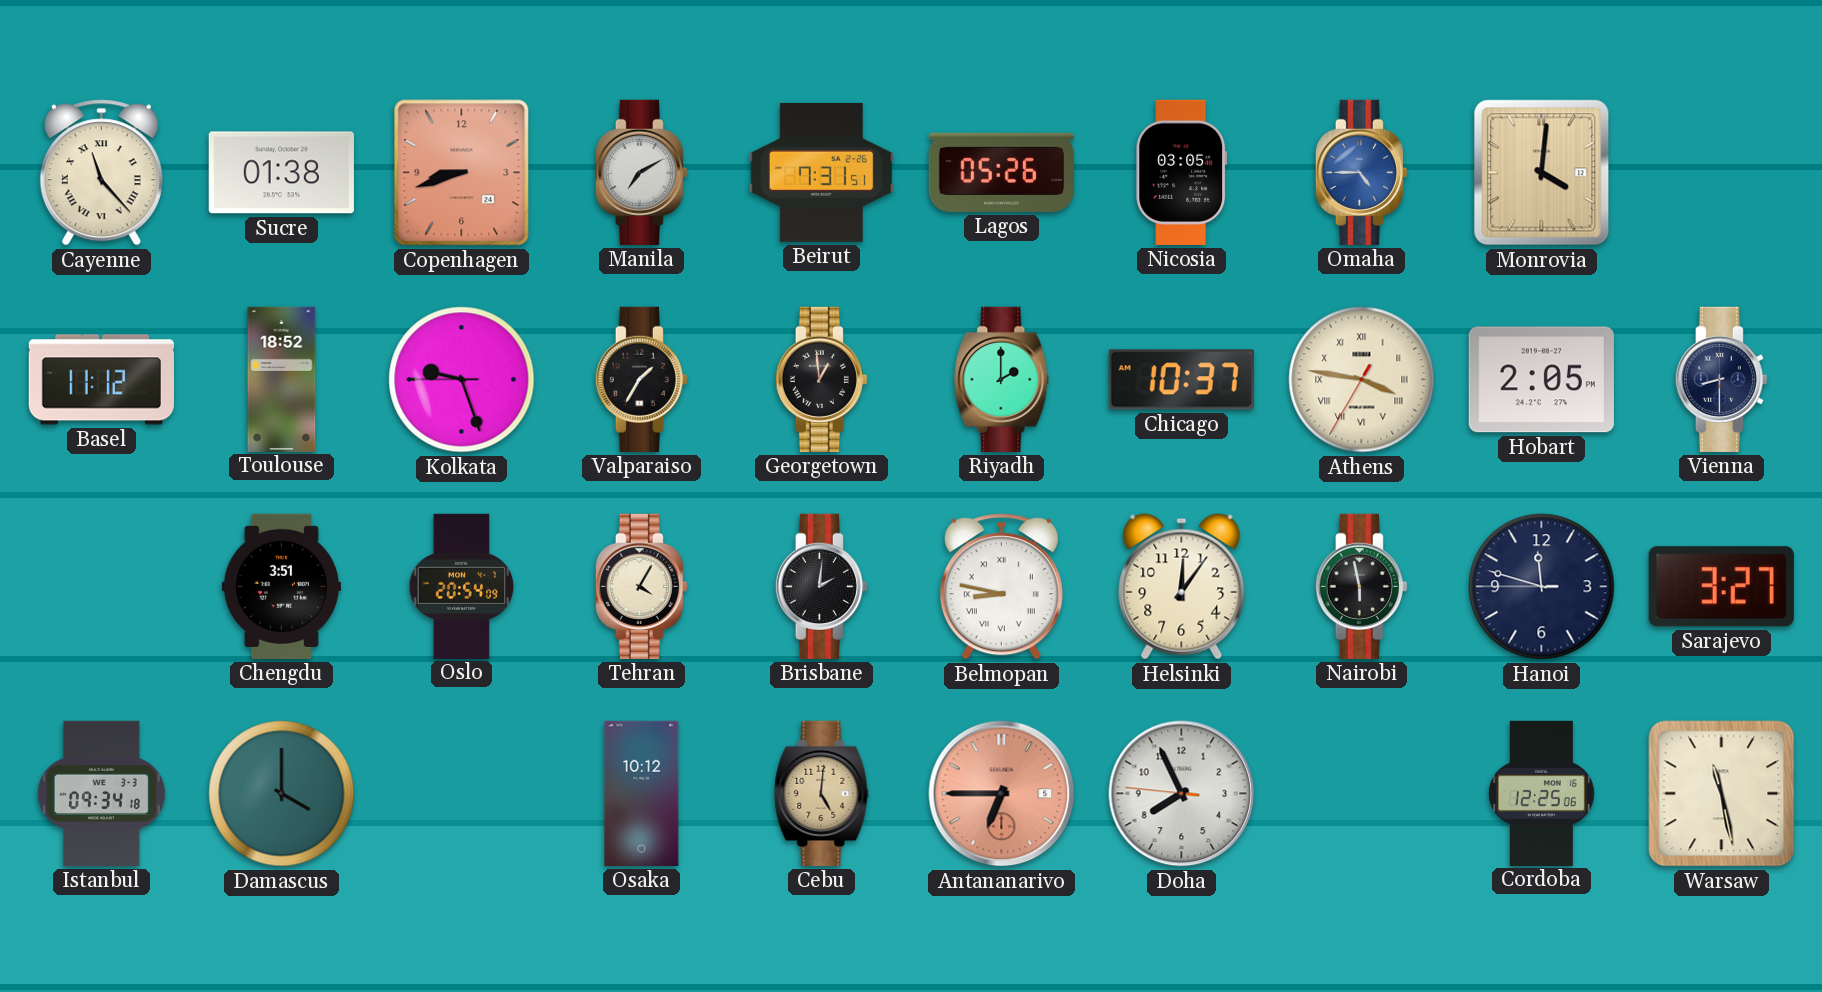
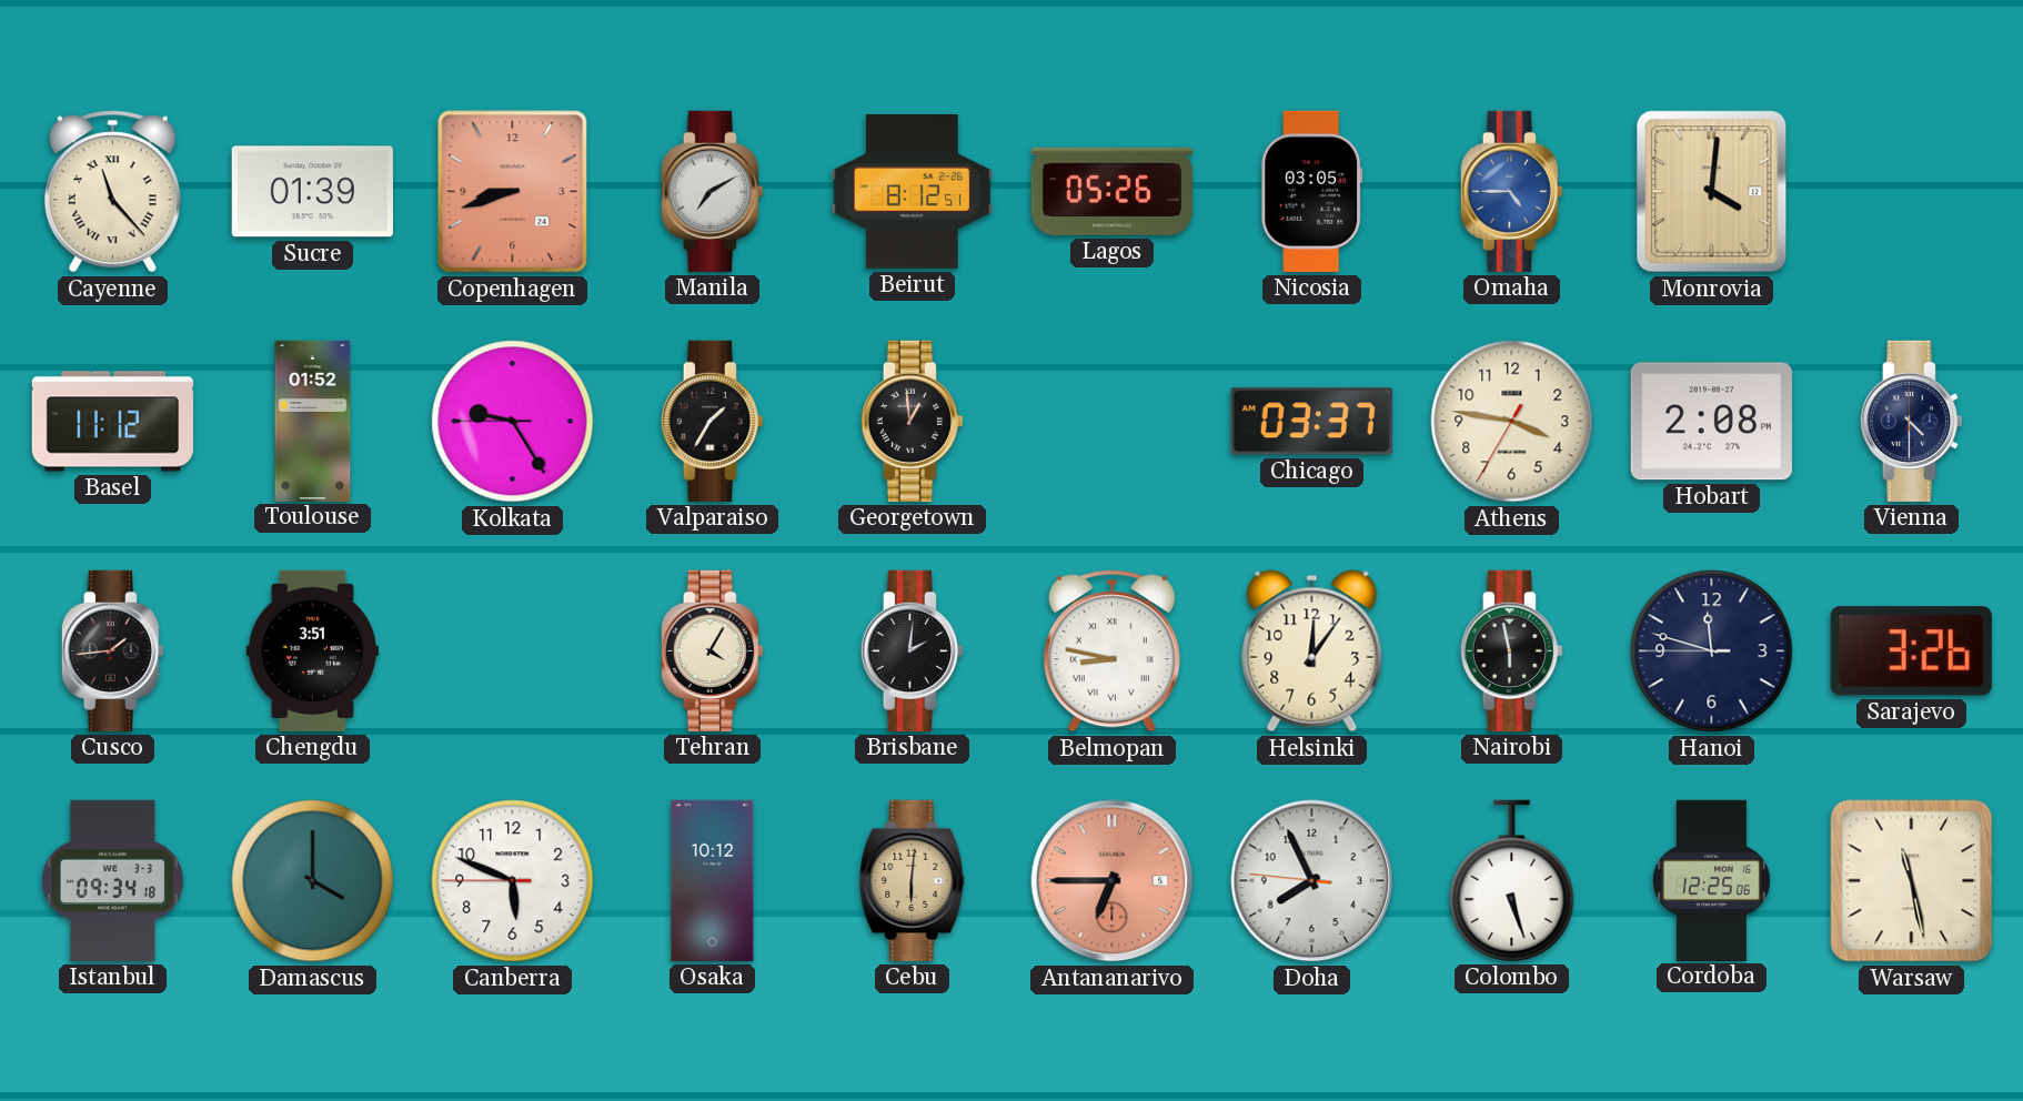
Sucre: 01:38 -> 01:39
Beirut: 7:31 -> 8:12
Toulouse: 18:52 -> 01:52
Kolkata: 9:26 -> 9:24
Riyadh: 2:00 -> none
Chicago: 10:37 -> 03:37
Athens numerals: Roman -> Arabic
Hobart: 2:05 -> 2:08
Vienna: 8:30 -> 4:30
Cusco: none -> 1:44
Oslo: 20:54 -> none
Sarajevo: 3:27 -> 3:26
Canberra: none -> 5:48
Cebu: 5:01 -> 6:01
Colombo: none -> 5:27
